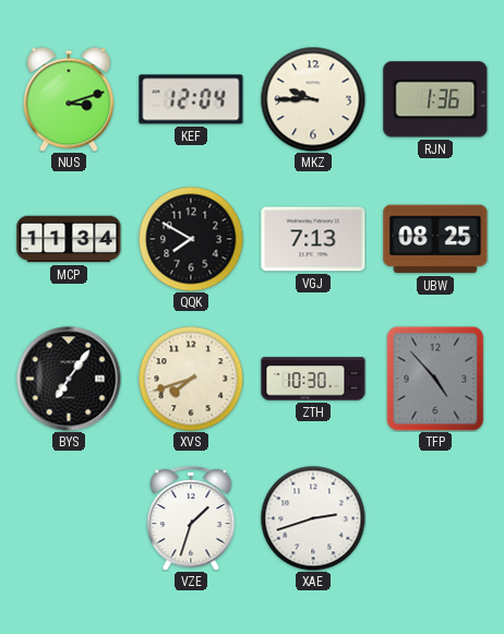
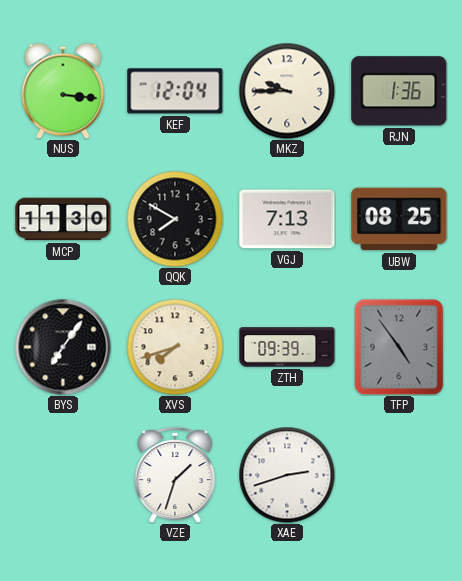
NUS: 3:12 -> 3:16
MCP: 11:34 -> 11:30
ZTH: 10:30 -> 09:39
TFP: 4:53 -> 4:54
